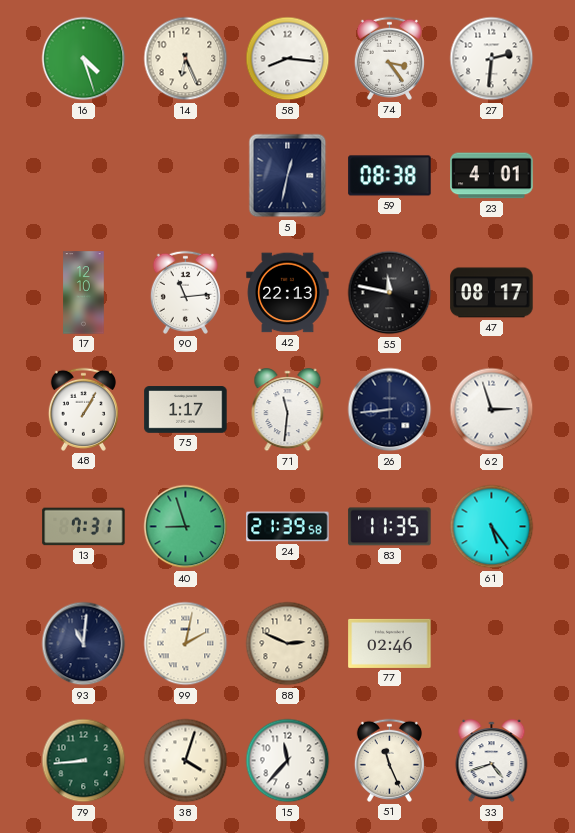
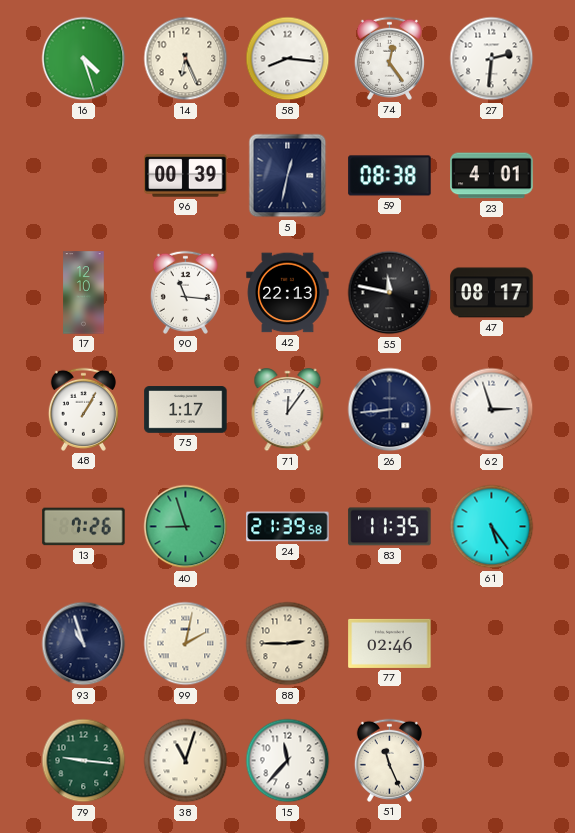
74: 3:24 -> 12:24
96: none -> 00:39
90: 11:14 -> 11:16
71: 11:31 -> 12:06
13: 7:31 -> 7:26
93: 11:01 -> 10:57
88: 2:49 -> 2:45
79: 8:44 -> 9:16
38: 4:03 -> 11:03
33: 4:42 -> none
